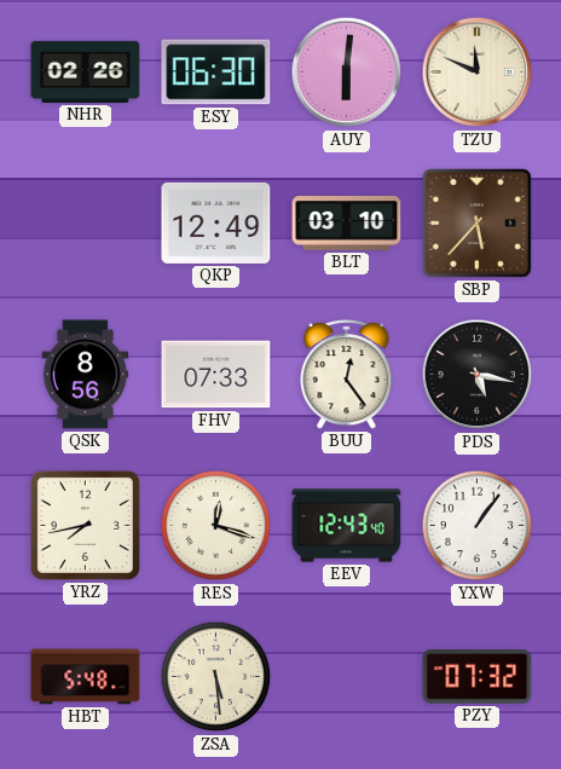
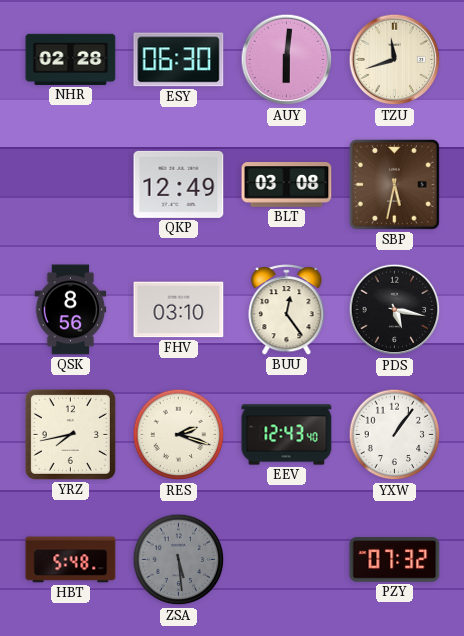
NHR: 02:26 -> 02:28
TZU: 11:49 -> 11:42
BLT: 03:10 -> 03:08
SBP: 5:37 -> 5:32
FHV: 07:33 -> 03:10
RES: 12:18 -> 2:18
ZSA dial: cream -> grey
